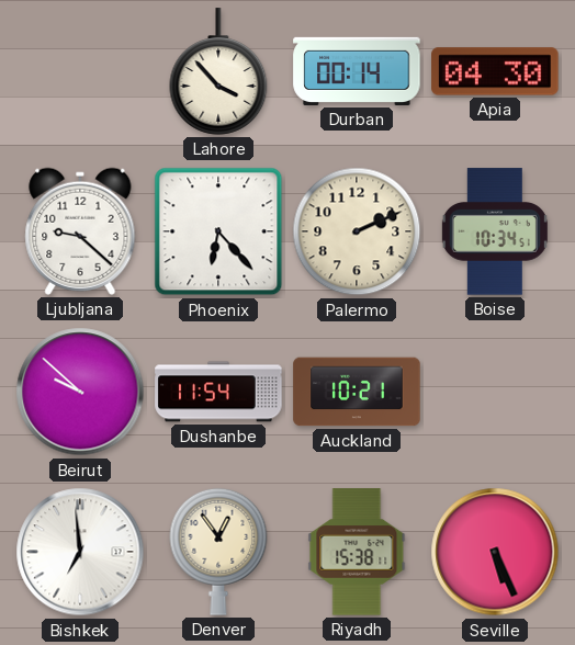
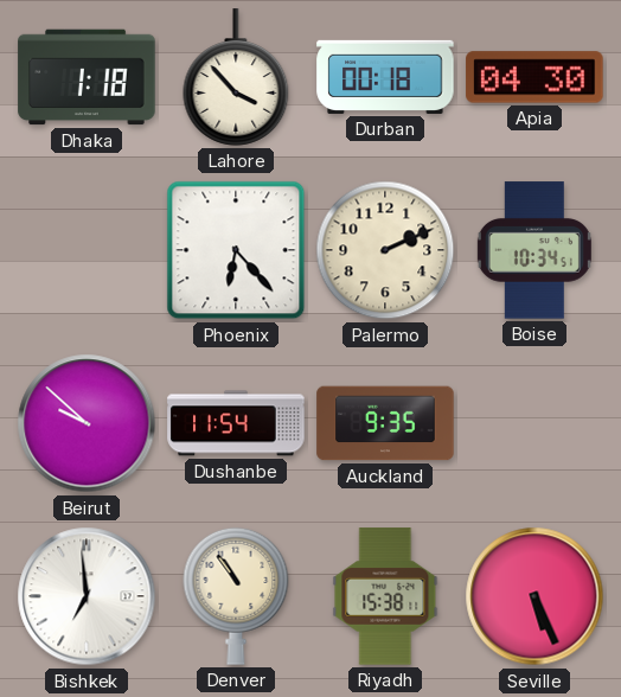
Dhaka: none -> 1:18
Durban: 00:14 -> 00:18
Ljubljana: 9:22 -> none
Auckland: 10:21 -> 9:35
Denver: 12:54 -> 10:54
